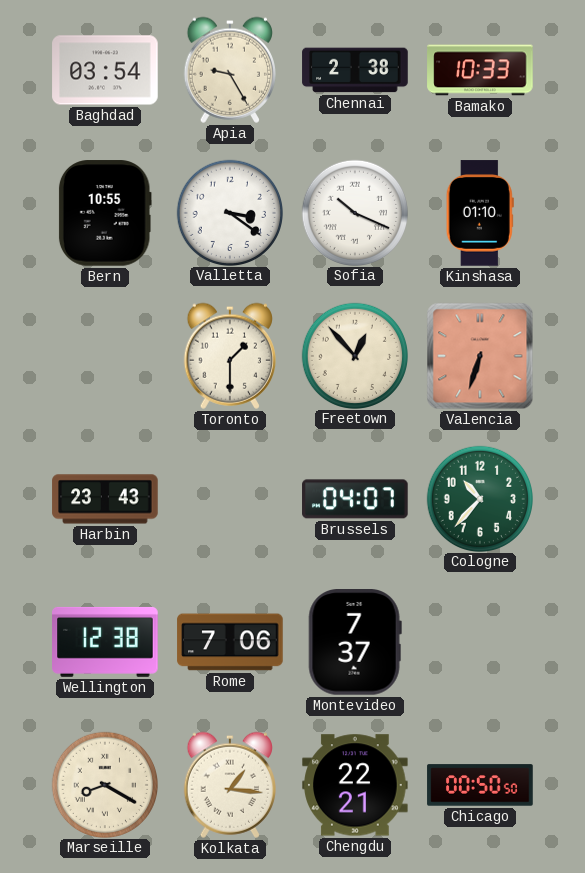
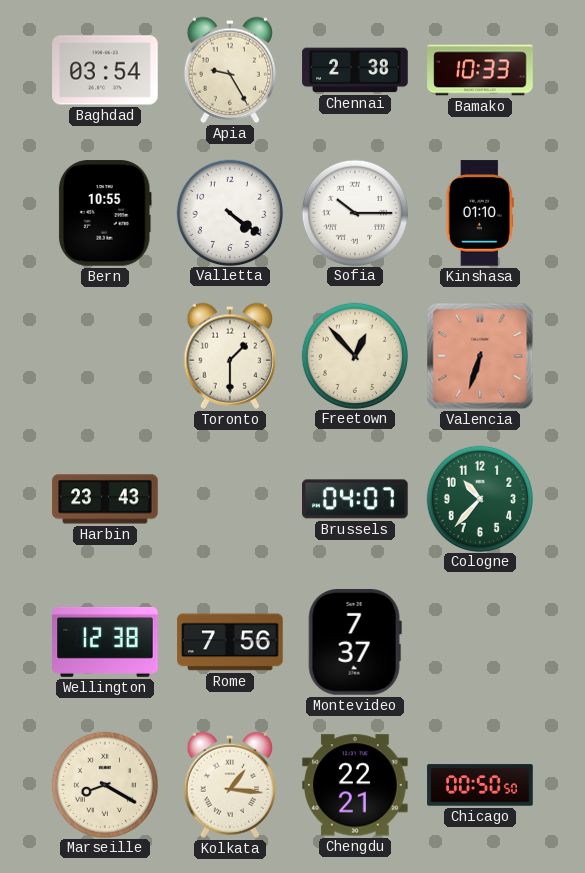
Valletta: 3:21 -> 4:21
Sofia: 10:19 -> 10:15
Rome: 7:06 -> 7:56
